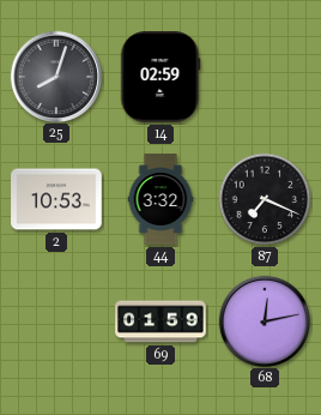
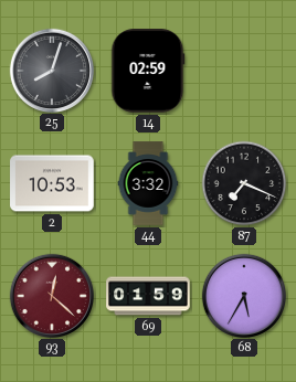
93: none -> 12:22
68: 12:13 -> 5:35
